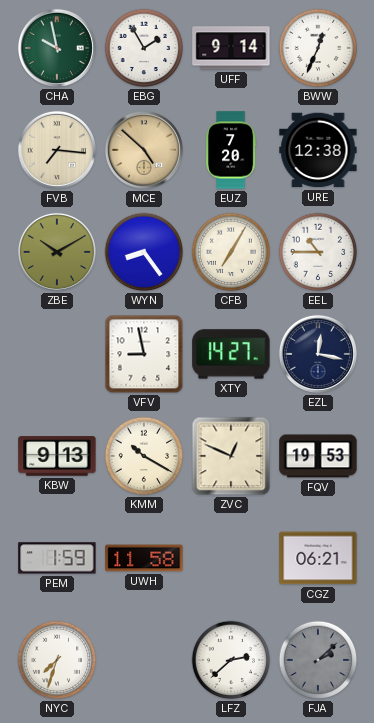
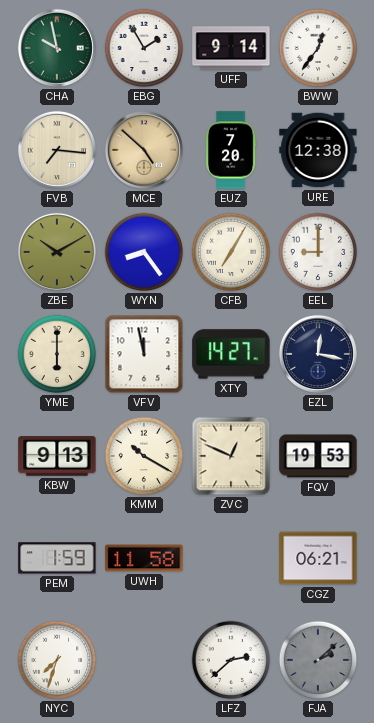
BWW: 12:34 -> 12:36
EEL: 10:45 -> 9:00
YME: none -> 6:00
VFV: 8:58 -> 11:58
